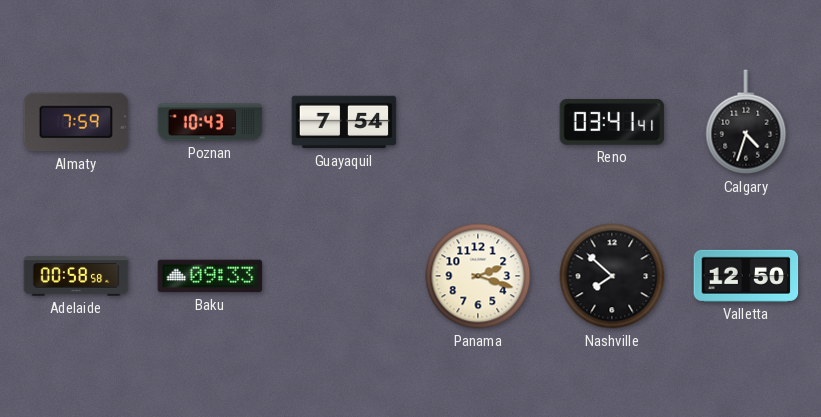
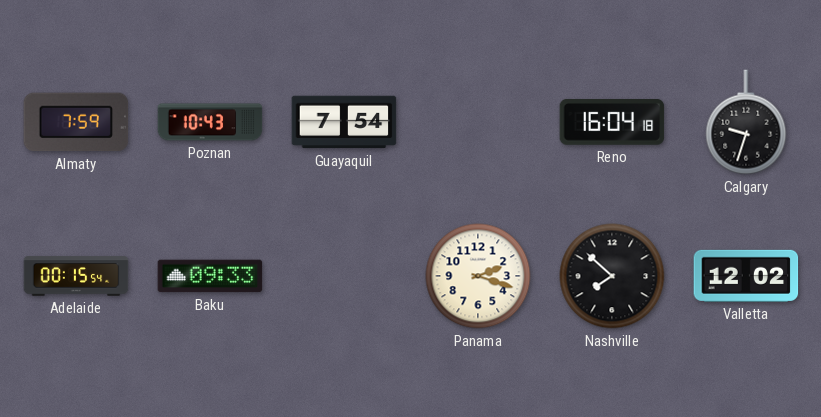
Reno: 03:41 -> 16:04
Calgary: 4:33 -> 9:33
Adelaide: 00:58 -> 00:15
Valletta: 12:50 -> 12:02
